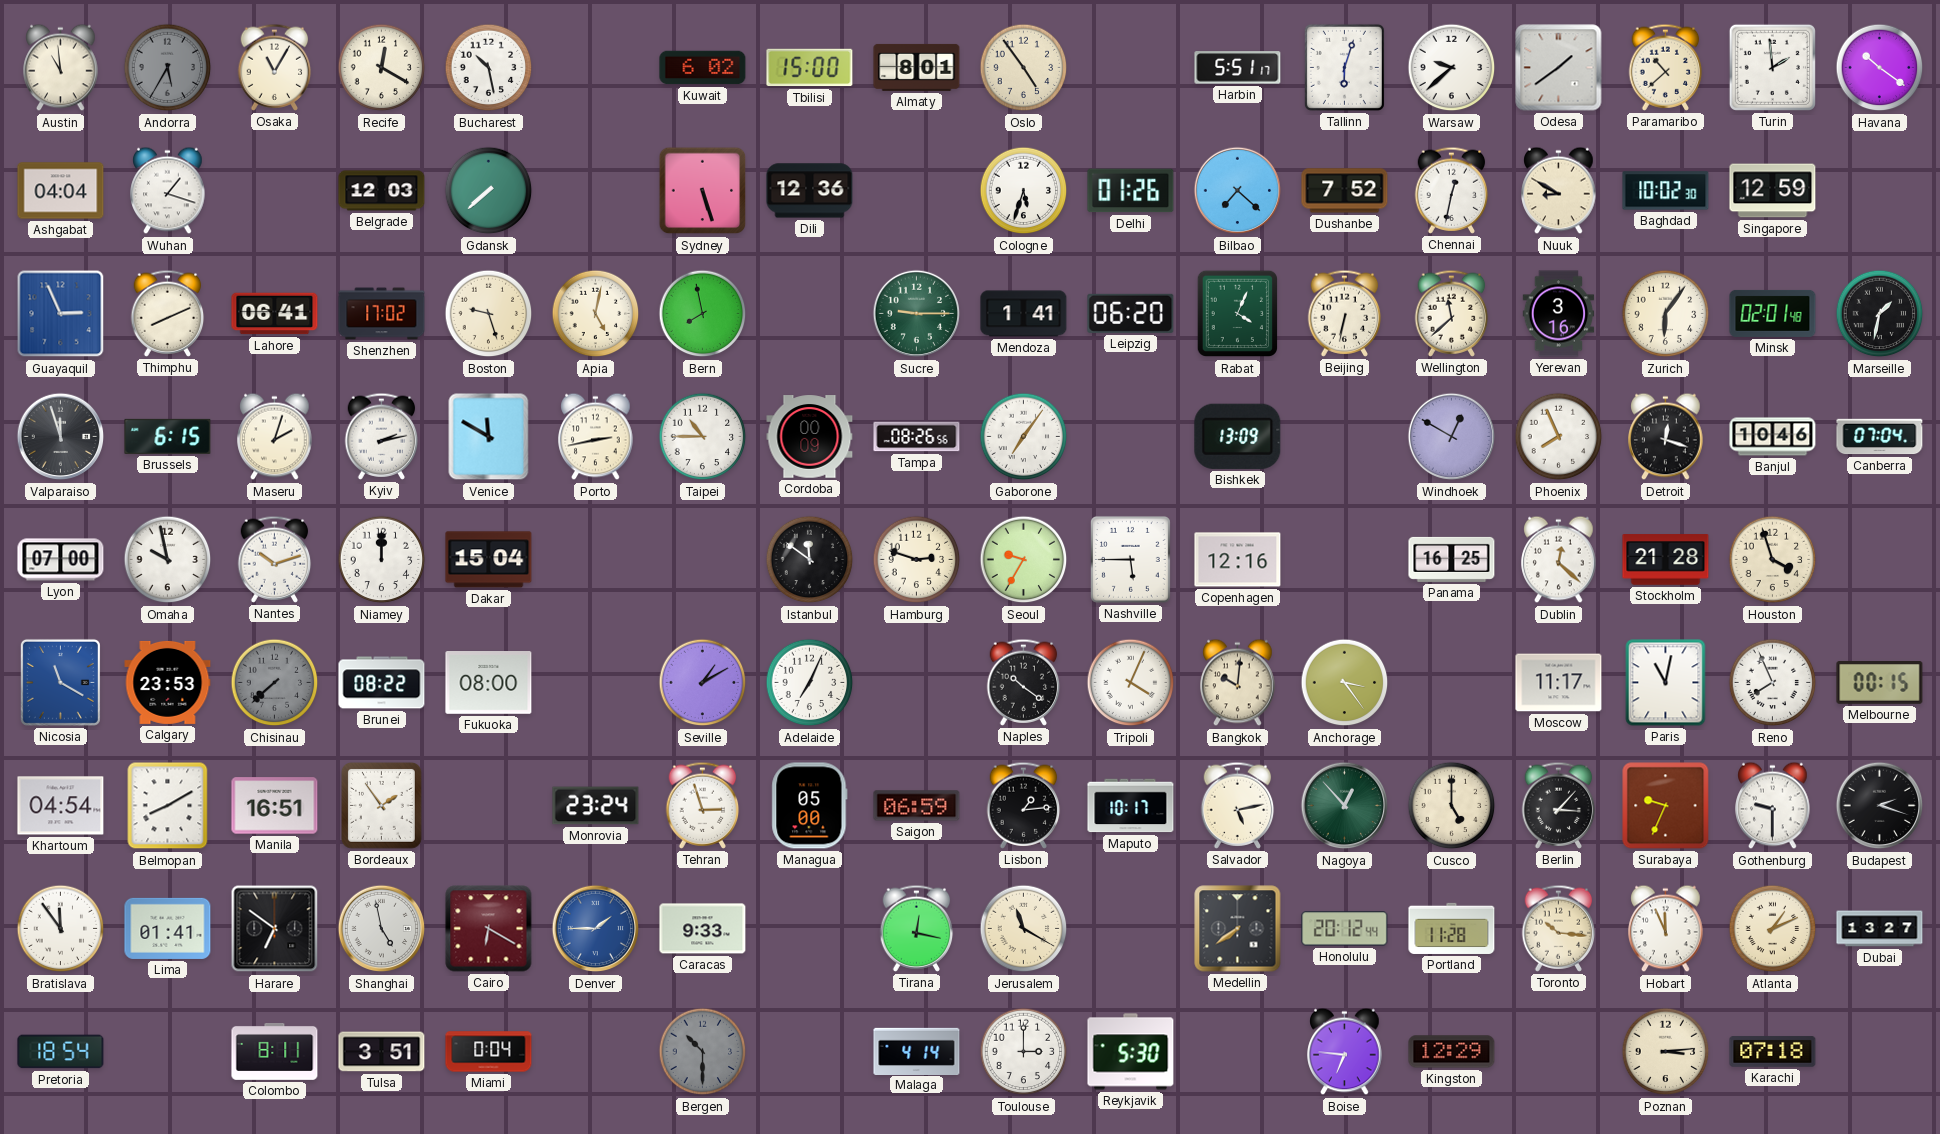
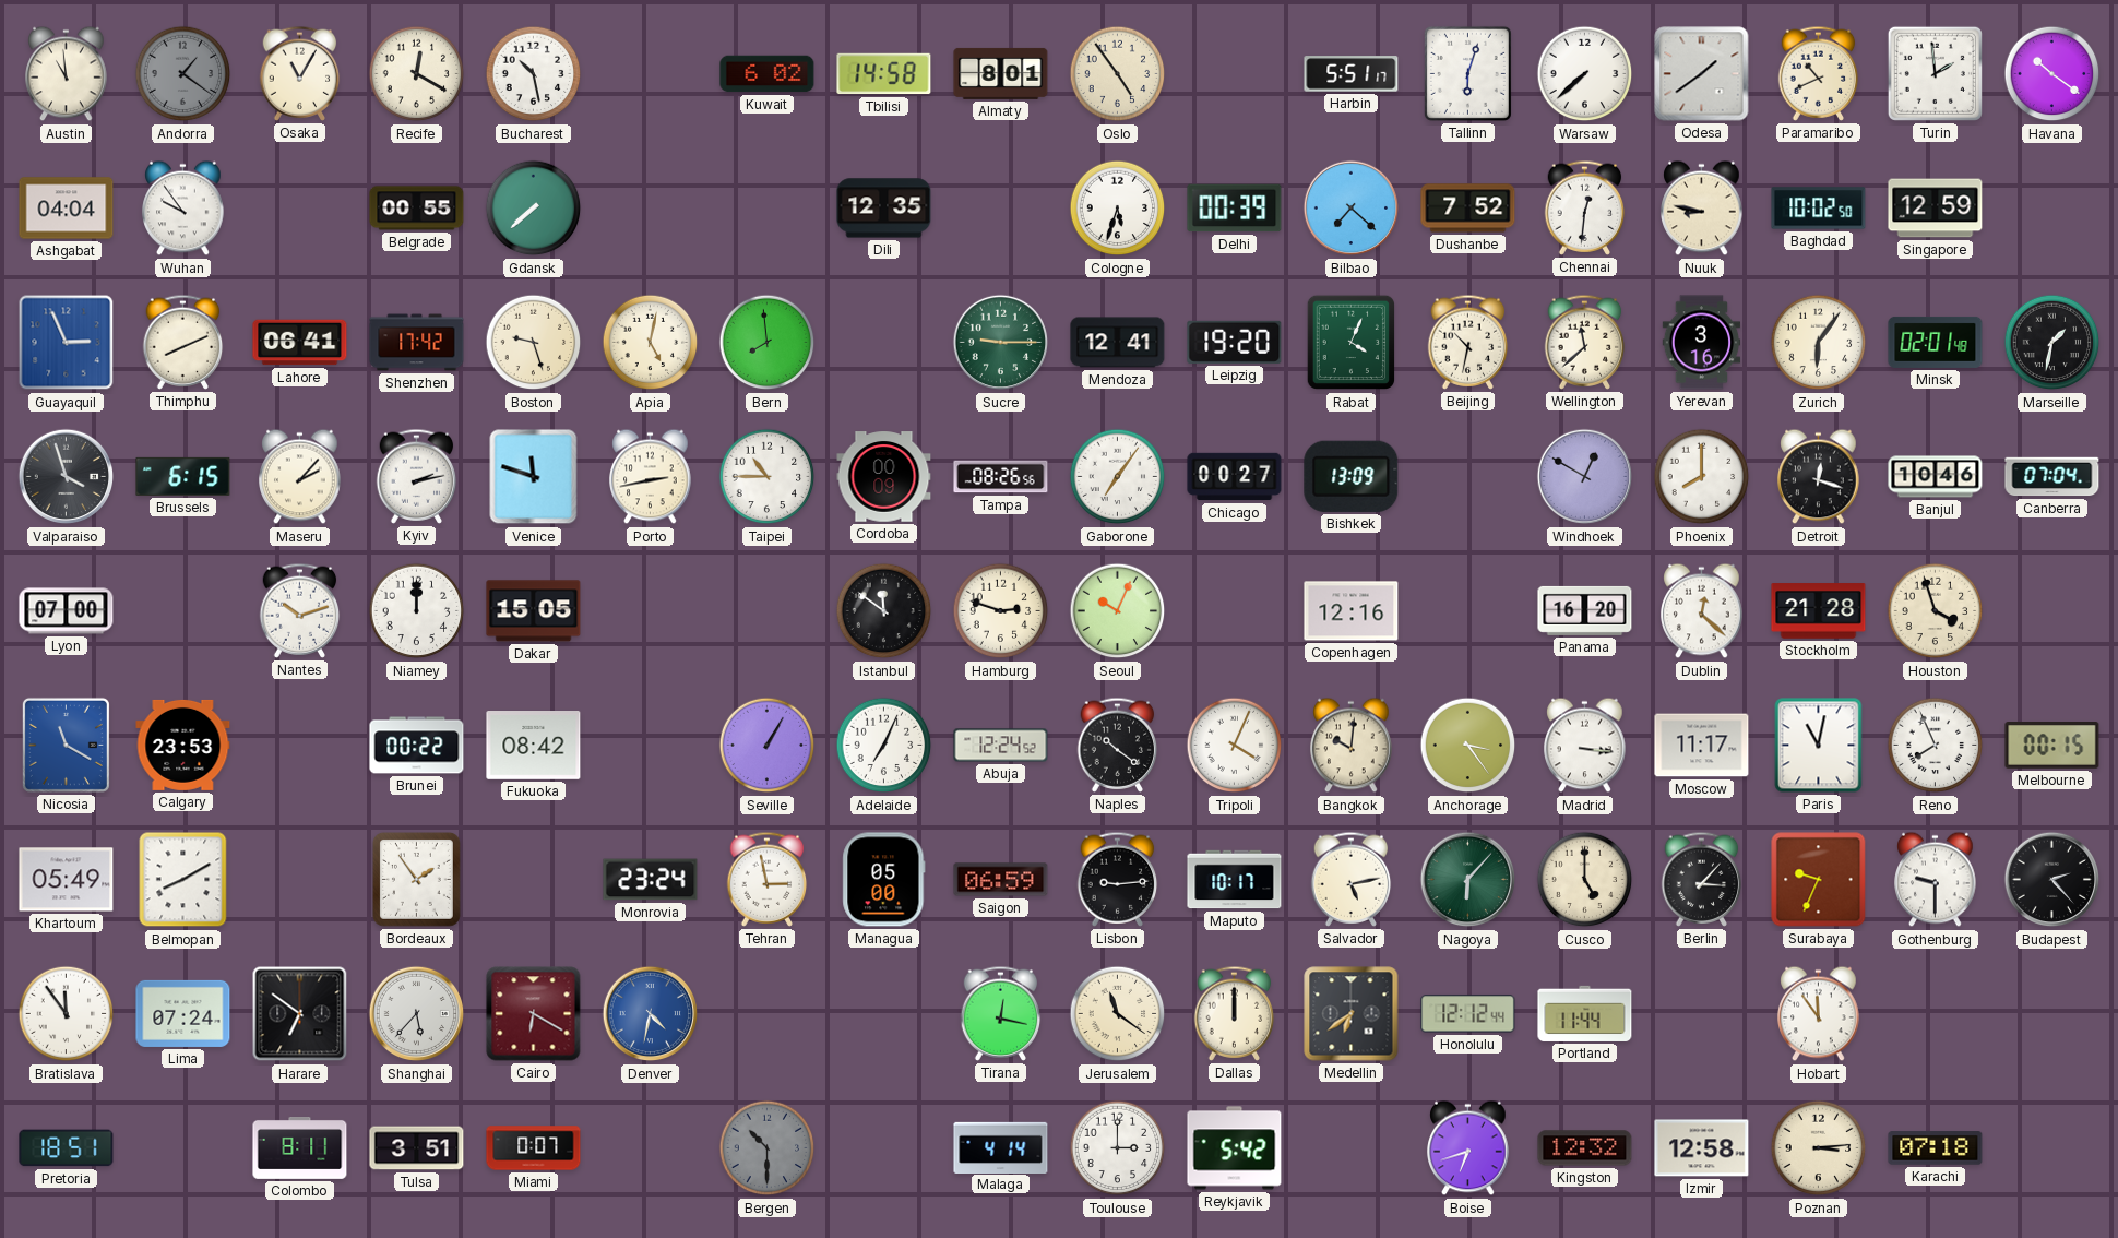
Andorra: 5:35 -> 1:21
Tbilisi: 15:00 -> 14:58
Warsaw: 9:38 -> 7:38
Paramaribo: 10:38 -> 10:41
Wuhan: 1:18 -> 9:54
Belgrade: 12:03 -> 00:55
Sydney: 5:27 -> none
Dili: 12:36 -> 12:35
Delhi: 01:26 -> 00:39
Chennai: 12:32 -> 12:31
Nuuk: 8:50 -> 8:47
Baghdad: 10:02:30 -> 10:02:50
Shenzhen: 17:02 -> 17:42
Bern: 7:58 -> 7:59
Mendoza: 1:41 -> 12:41
Leipzig: 06:20 -> 19:20
Beijing: 6:32 -> 10:32
Valparaiso: 11:57 -> 3:57
Maseru: 2:03 -> 2:07
Venice: 11:50 -> 11:48
Chicago: none -> 00:27
Phoenix: 7:56 -> 8:00
Omaha: 9:58 -> none
Dakar: 15:04 -> 15:05
Seoul: 9:35 -> 10:04
Nashville: 5:45 -> none
Panama: 16:25 -> 16:20
Chisinau: 7:38 -> none
Brunei: 08:22 -> 00:22
Fukuoka: 08:00 -> 08:42
Seville: 1:10 -> 1:05
Abuja: none -> 12:24
Madrid: none -> 3:16
Khartoum: 04:54 -> 05:49
Manila: 16:51 -> none
Tehran: 2:57 -> 2:58
Lisbon: 1:14 -> 9:14
Nagoya: 12:53 -> 6:07
Budapest: 2:18 -> 2:23
Lima: 01:41 -> 07:24
Shanghai: 4:58 -> 5:37
Denver: 1:45 -> 4:32
Caracas: 9:33 -> none
Jerusalem: 11:20 -> 11:21
Dallas: none -> 12:00
Medellin: 7:39 -> 6:39
Honolulu: 20:12 -> 12:12
Portland: 11:28 -> 11:44
Toronto: 10:16 -> none
Hobart: 11:56 -> 11:54
Atlanta: 1:11 -> none
Dubai: 13:27 -> none
Pretoria: 18:54 -> 18:51
Miami: 0:04 -> 0:07
Reykjavik: 5:30 -> 5:42
Boise: 6:46 -> 6:42
Kingston: 12:29 -> 12:32
Izmir: none -> 12:58
